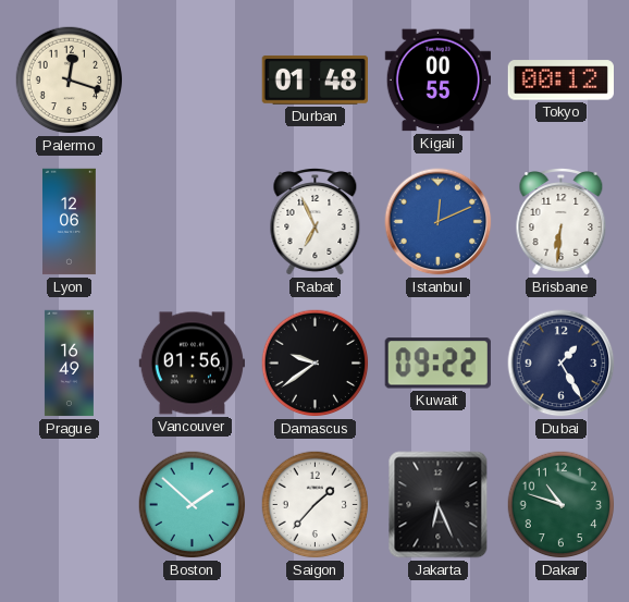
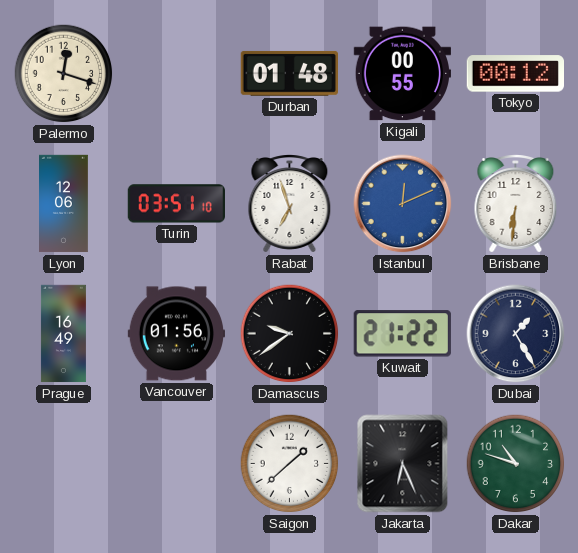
Turin: none -> 03:51
Rabat: 6:56 -> 6:57
Kuwait: 09:22 -> 21:22
Boston: 1:52 -> none
Saigon: 1:37 -> 1:38
